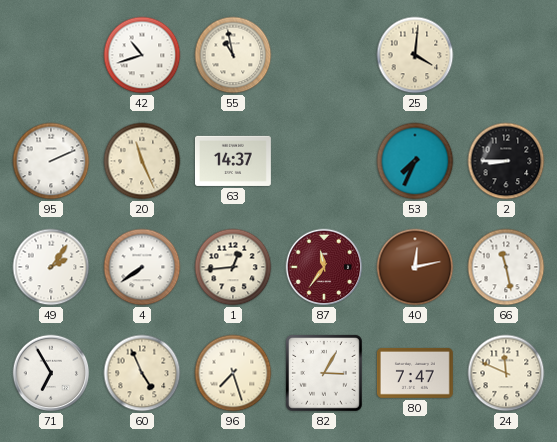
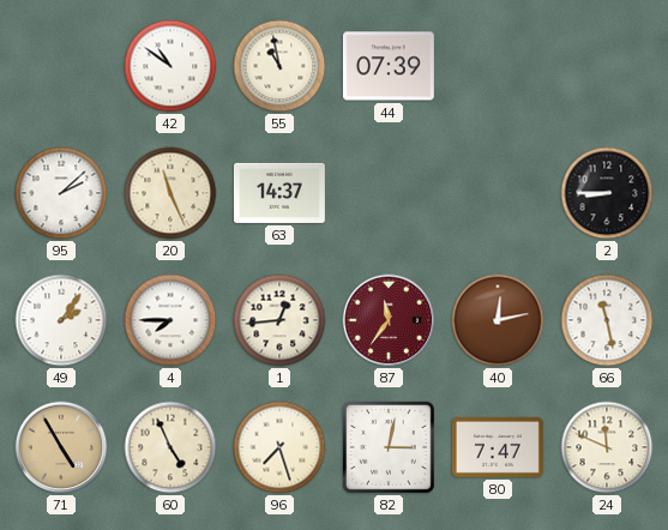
42: 10:42 -> 10:51
44: none -> 07:39
25: 4:01 -> none
95: 2:11 -> 2:08
53: 7:34 -> none
4: 7:39 -> 7:45
71: 6:55 -> 4:55
71 dial: white -> champagne
82: 3:05 -> 3:02
